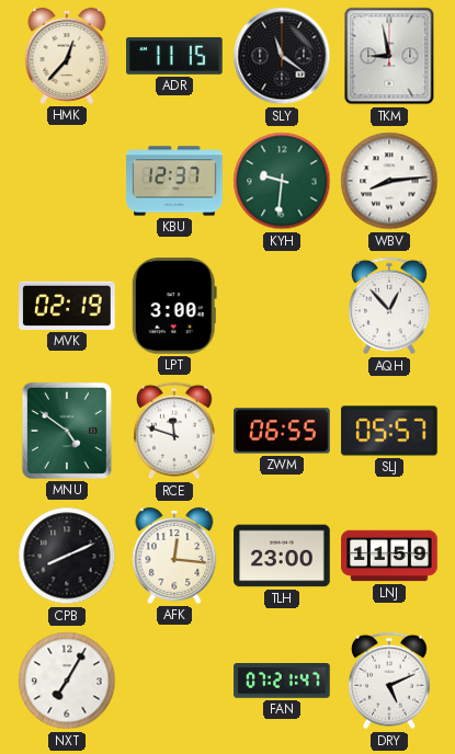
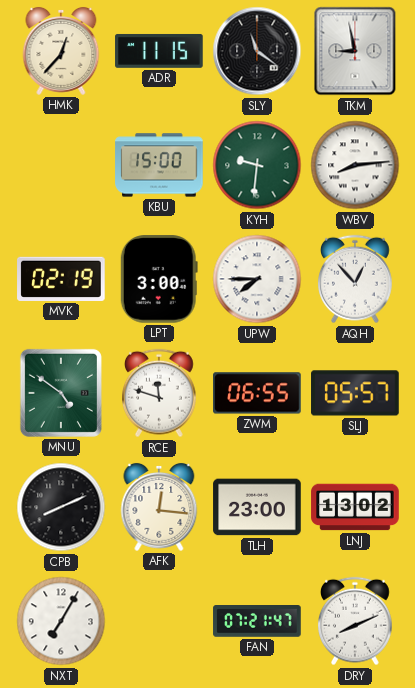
KBU: 12:37 -> 15:00
UPW: none -> 7:45
LNJ: 11:59 -> 13:02
DRY: 5:11 -> 8:11
